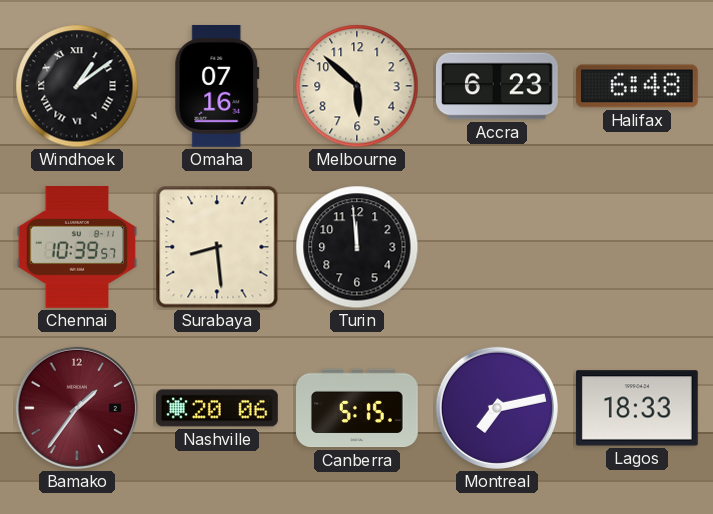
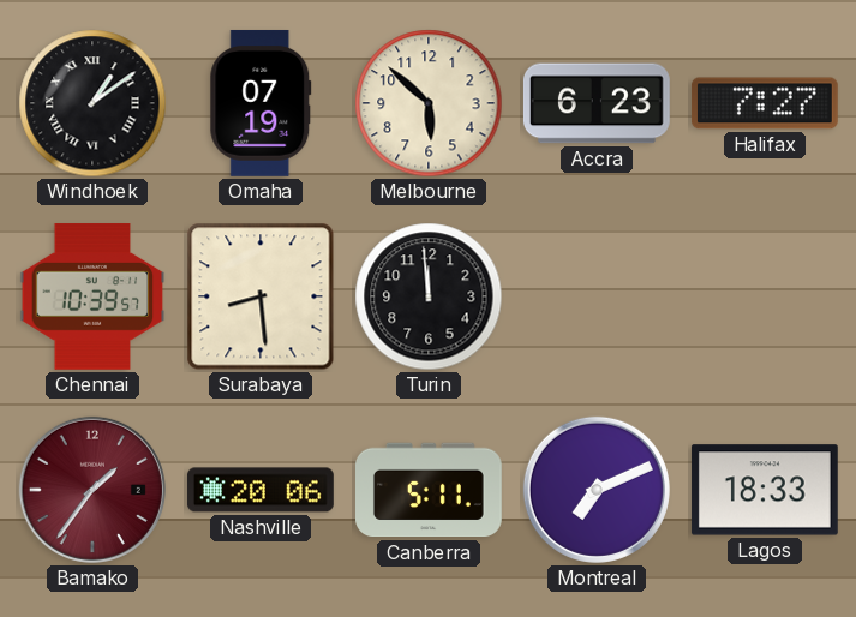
Omaha: 07:16 -> 07:19
Halifax: 6:48 -> 7:27
Canberra: 5:15 -> 5:11
Montreal: 7:13 -> 7:11
